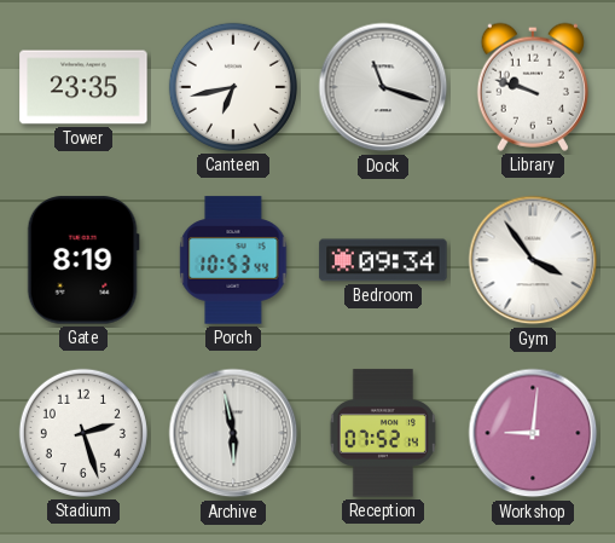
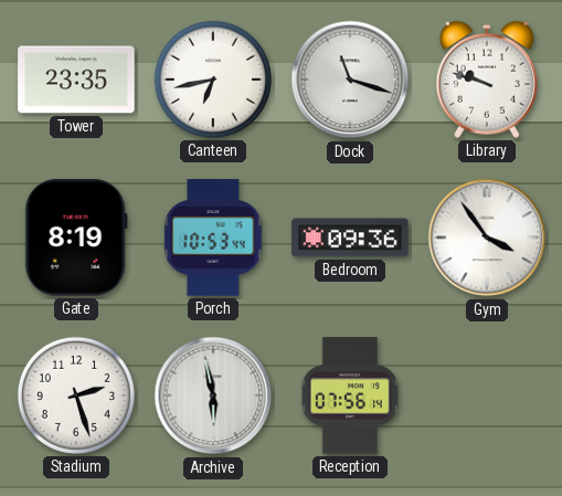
Bedroom: 09:34 -> 09:36
Reception: 07:52 -> 07:56
Workshop: 9:01 -> none
